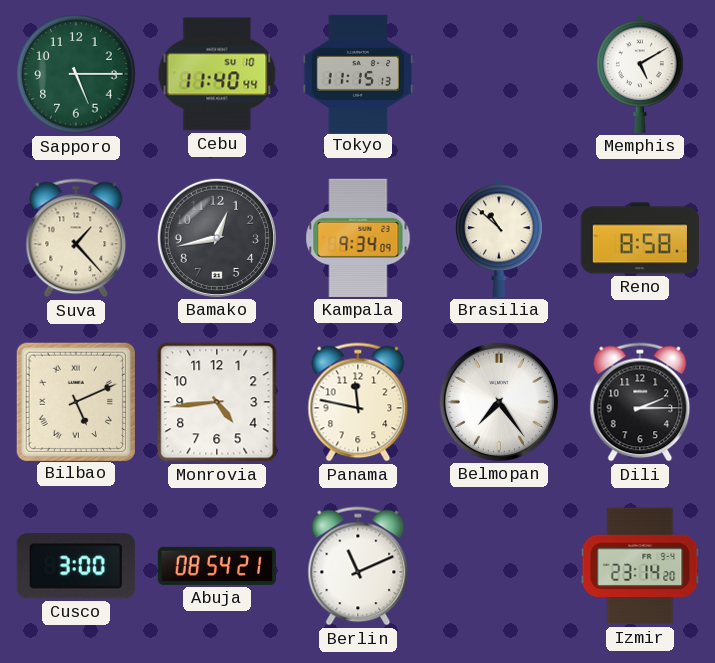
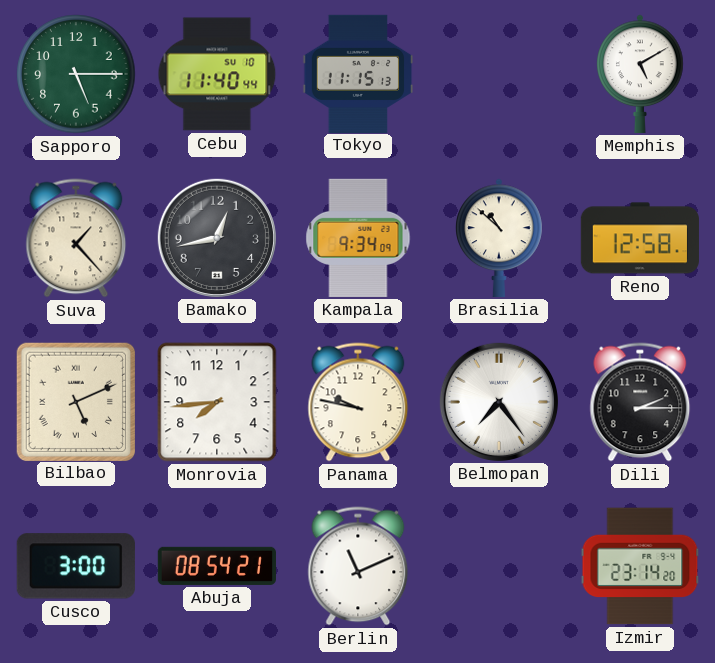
Reno: 8:58 -> 12:58
Monrovia: 4:44 -> 7:44
Panama: 11:47 -> 9:47
